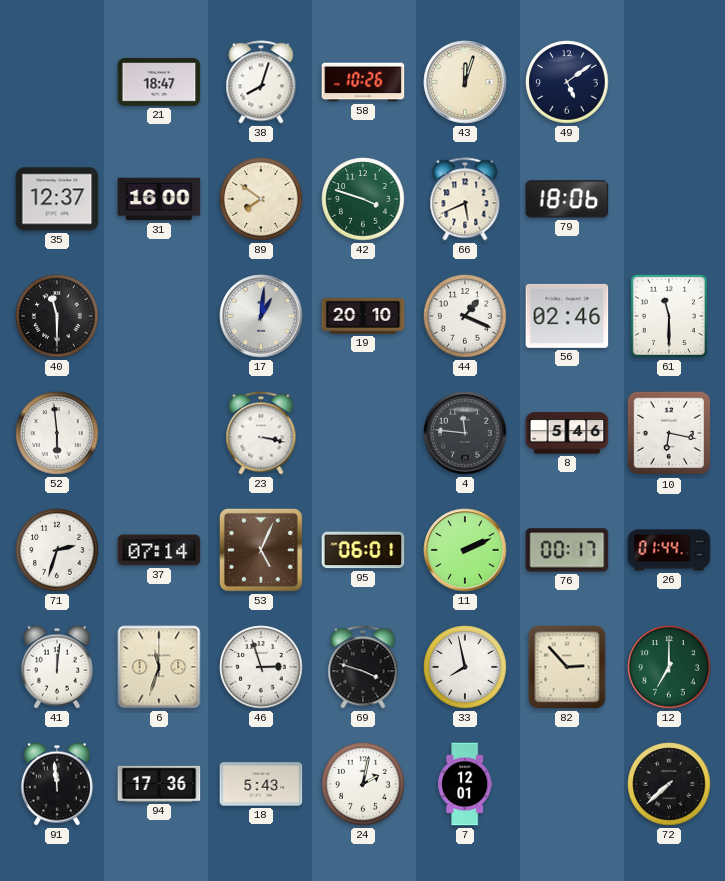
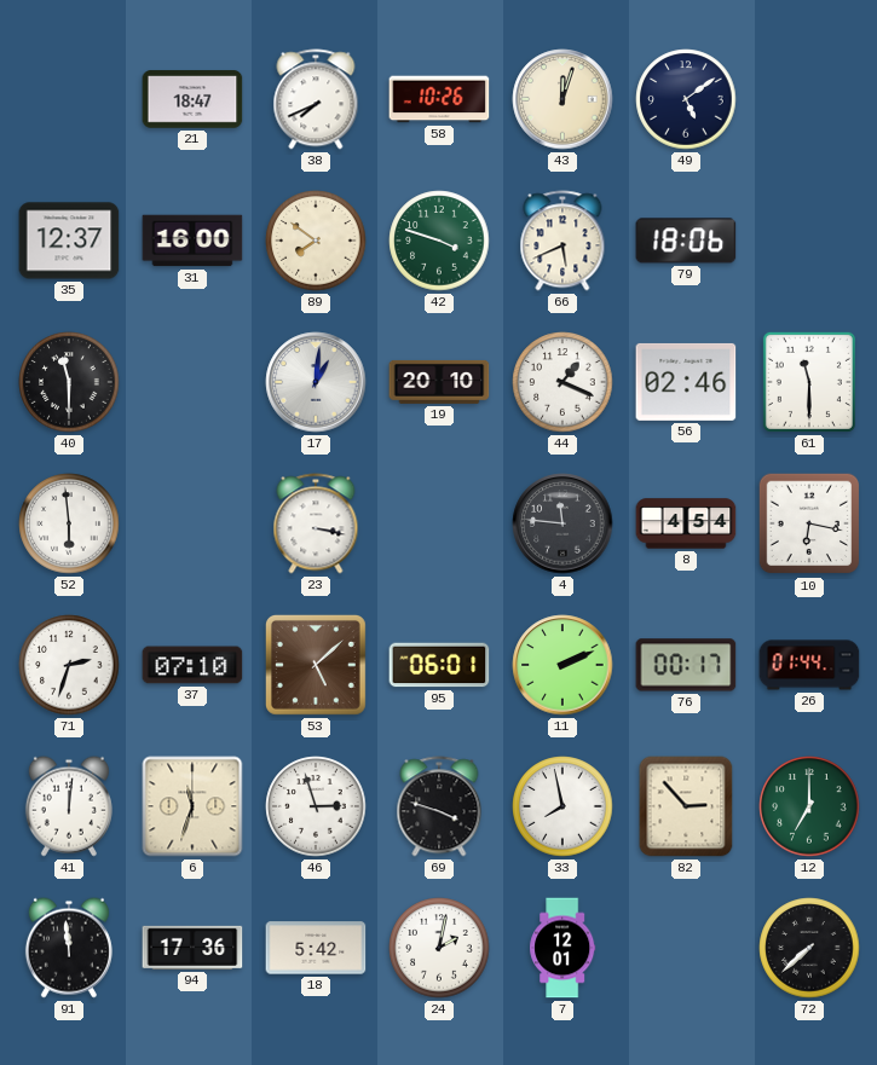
38: 8:03 -> 7:41
8: 5:46 -> 4:54
37: 07:14 -> 07:10
53: 5:04 -> 5:08
18: 5:43 -> 5:42
